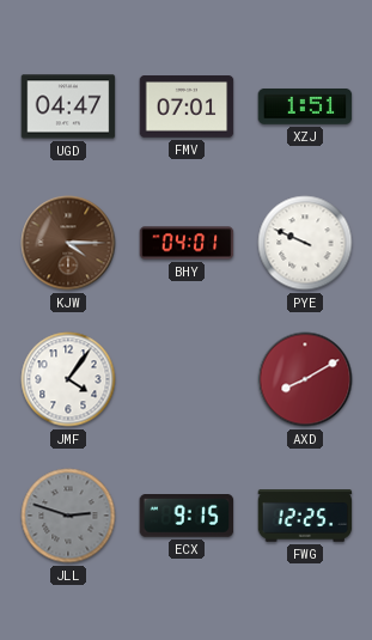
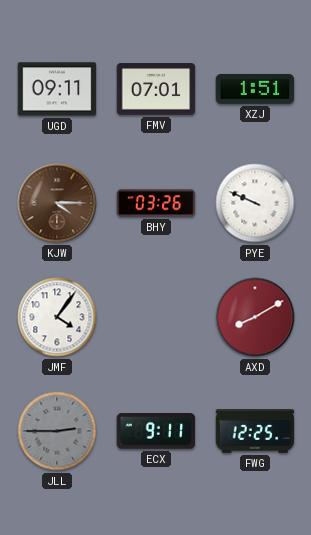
UGD: 04:47 -> 09:11
BHY: 04:01 -> 03:26
JLL: 2:48 -> 2:45
ECX: 9:15 -> 9:11
